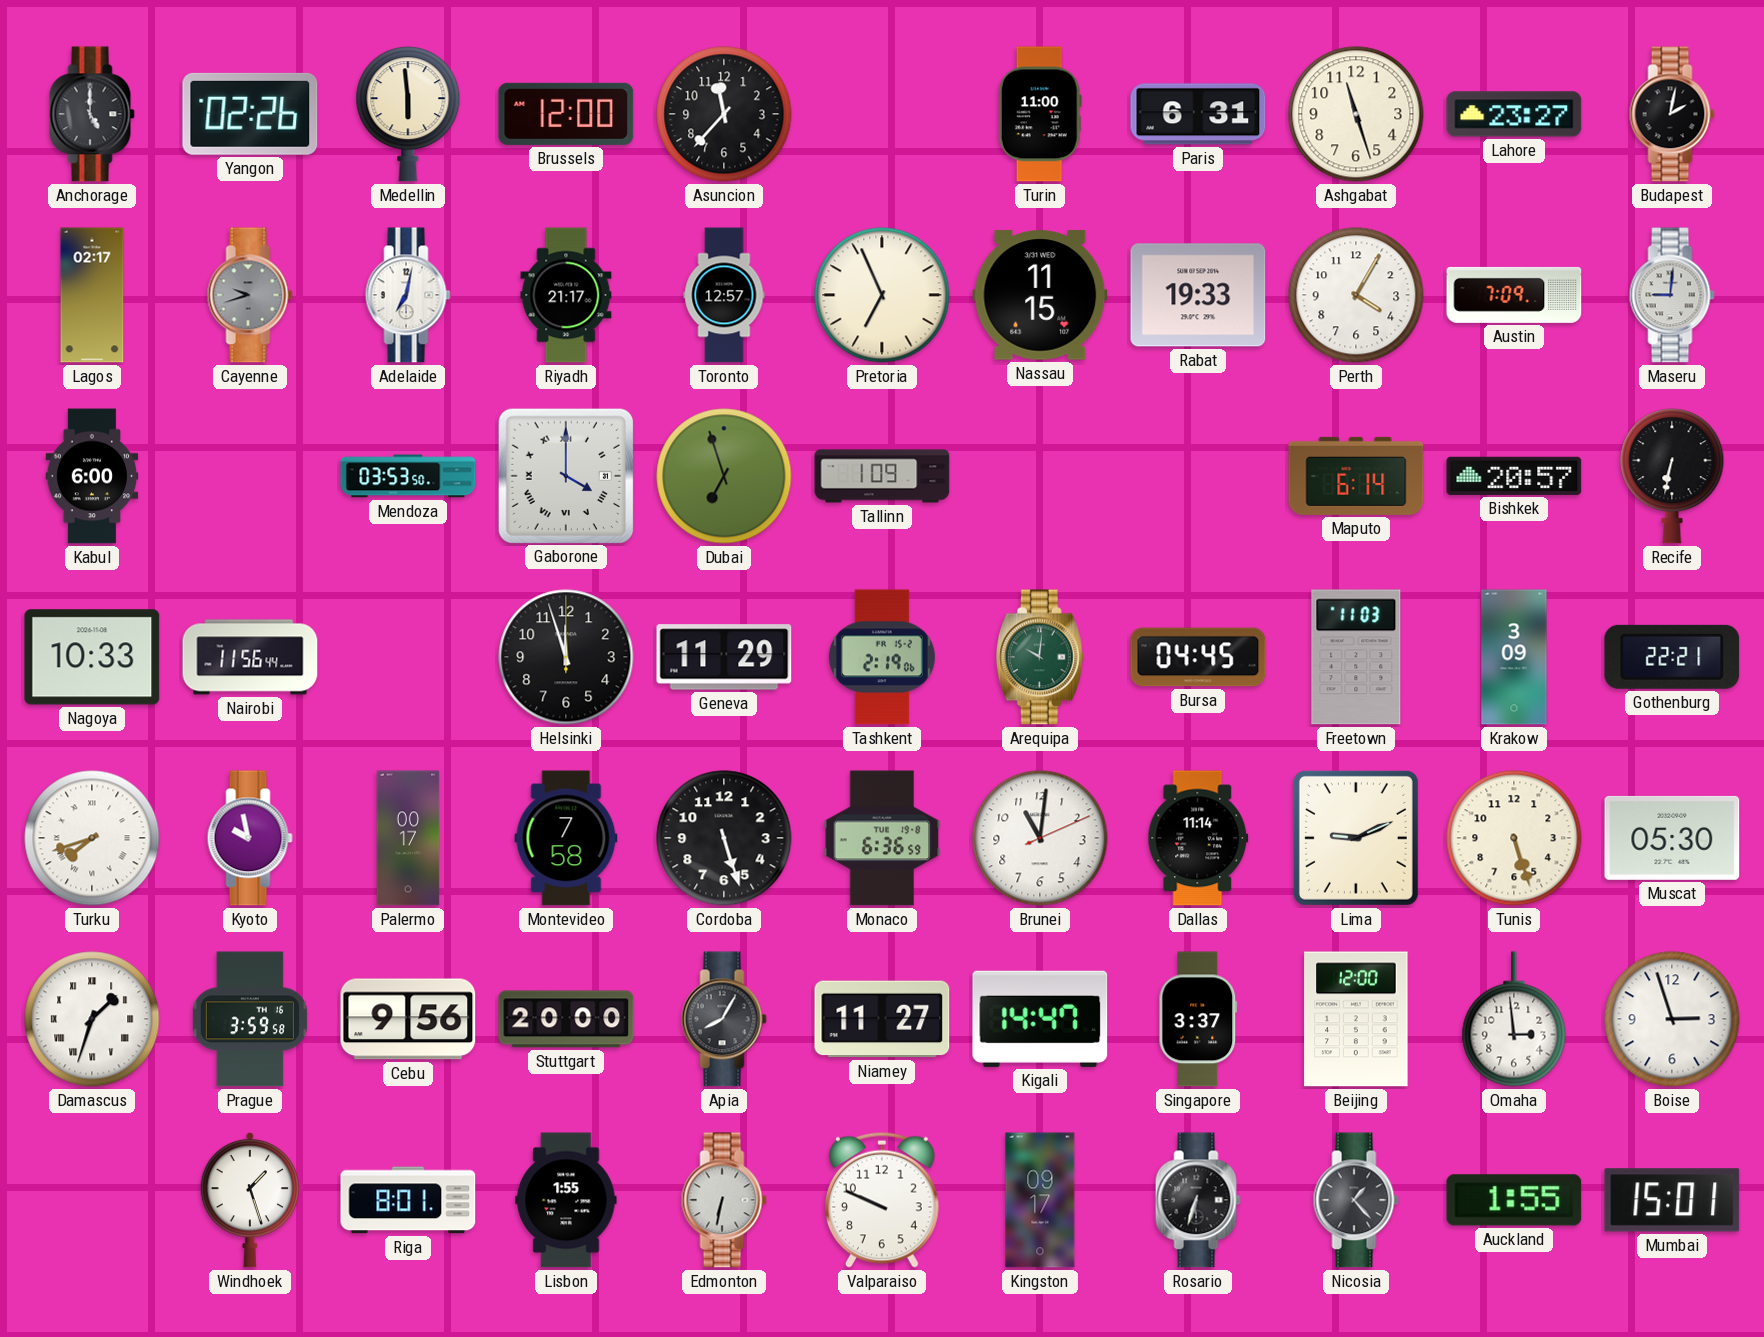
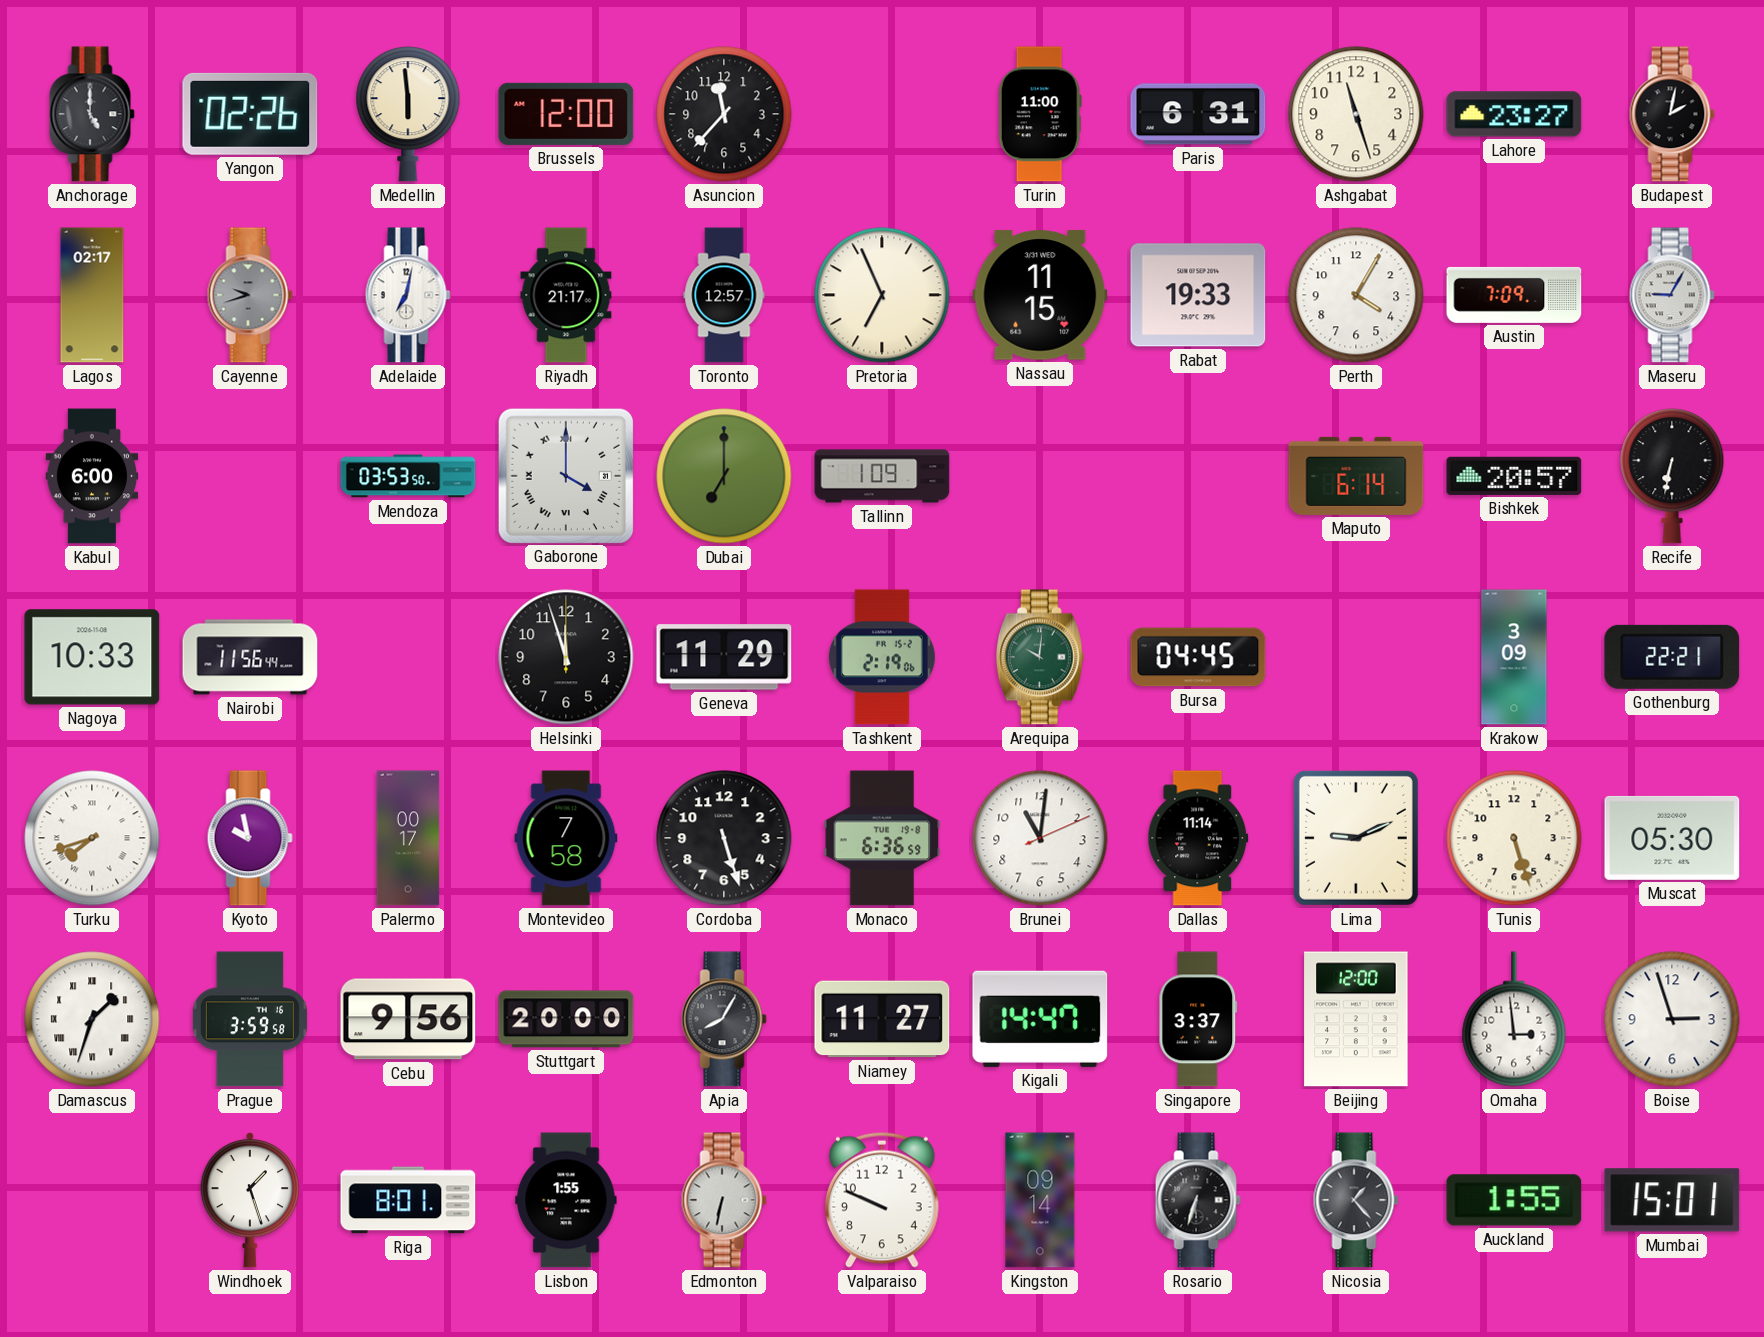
Maseru: 9:01 -> 9:05
Dubai: 6:57 -> 7:00
Freetown: 11:03 -> none
Kingston: 09:17 -> 09:14
